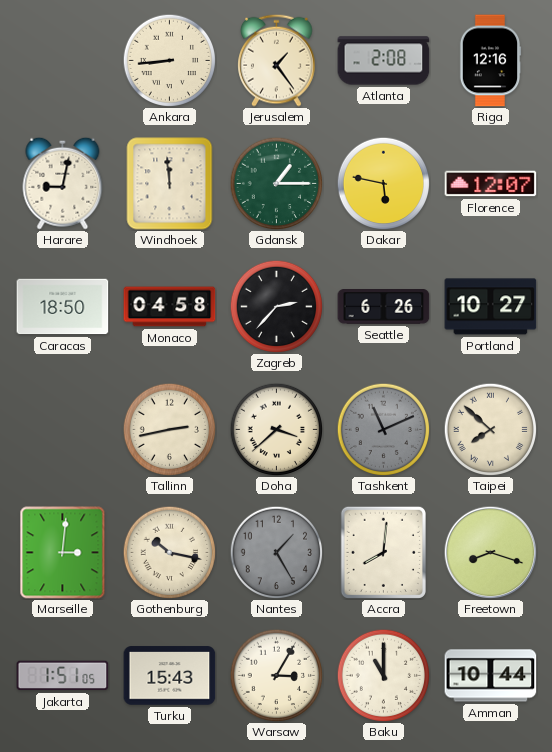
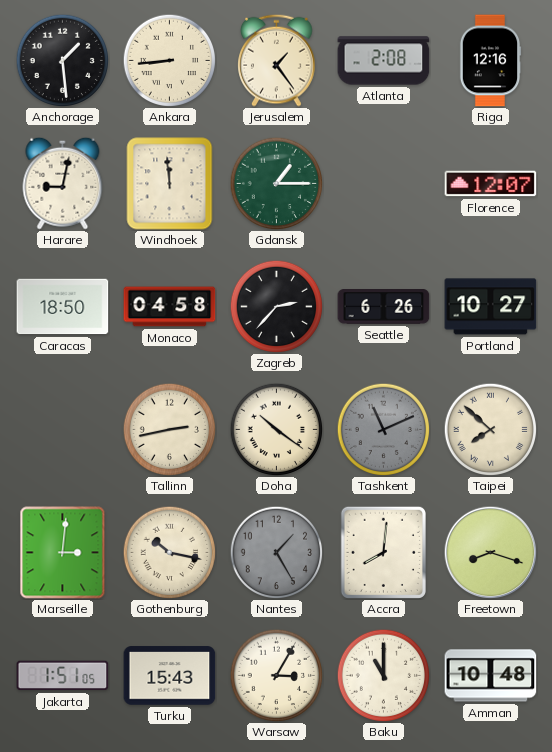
Anchorage: none -> 1:29
Dakar: 5:47 -> none
Doha: 3:38 -> 10:21
Amman: 10:44 -> 10:48
